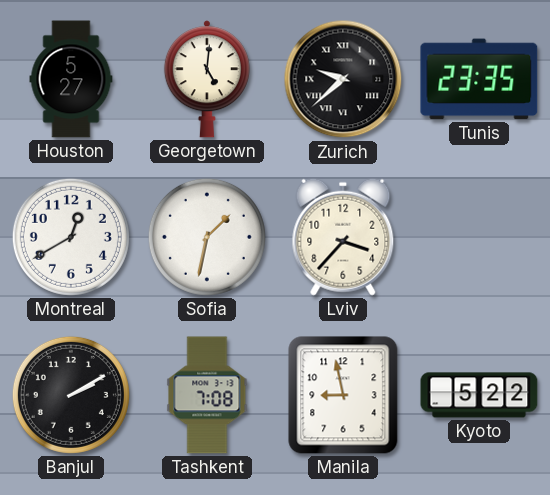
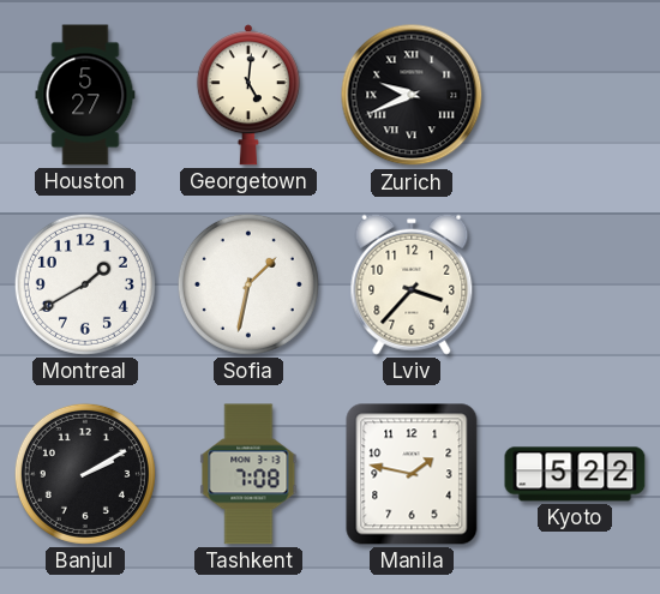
Zurich: 9:38 -> 9:41
Tunis: 23:35 -> none
Montreal: 12:40 -> 1:40
Manila: 8:58 -> 1:47
